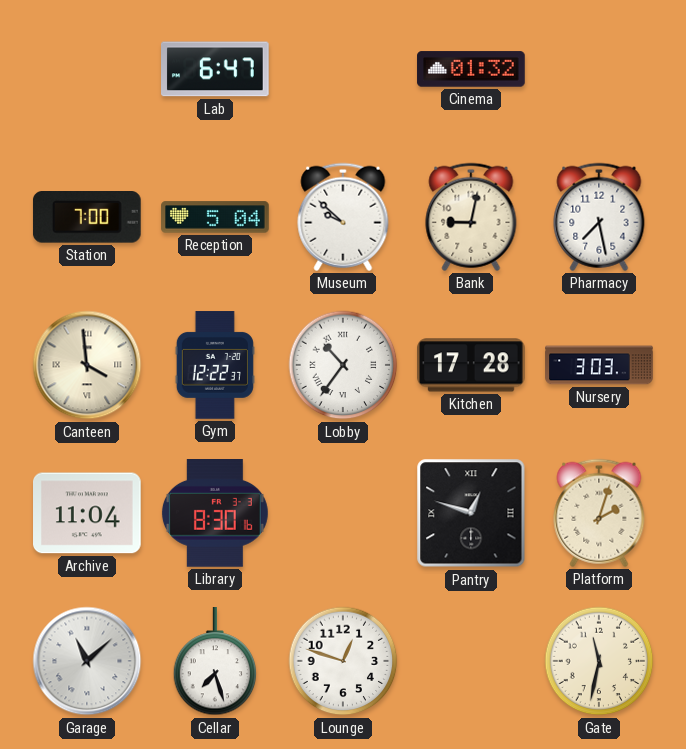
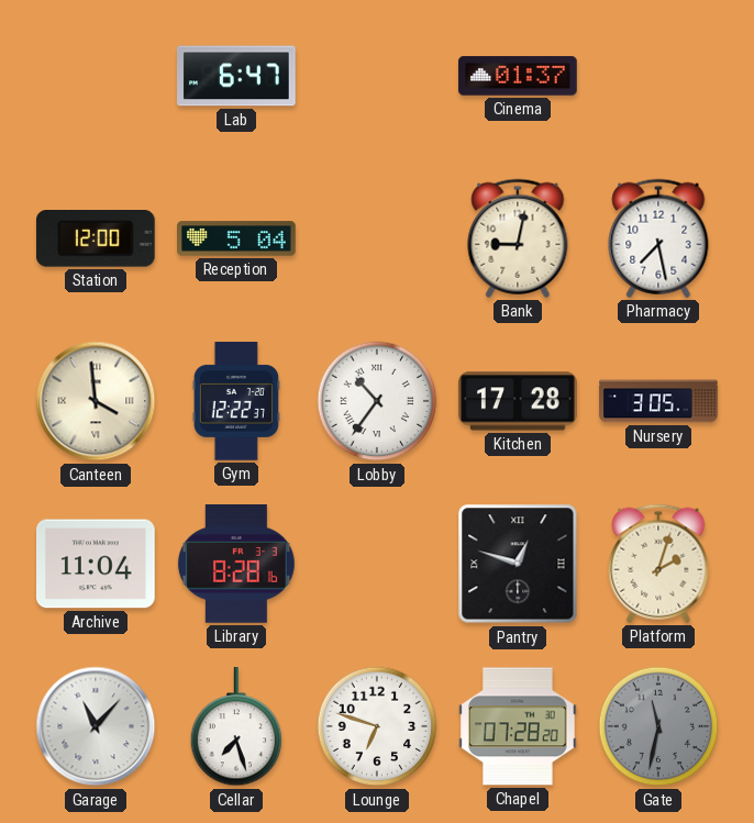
Cinema: 01:32 -> 01:37
Station: 7:00 -> 12:00
Museum: 9:52 -> none
Nursery: 3:03 -> 3:05
Library: 8:30 -> 8:28
Garage: 11:08 -> 11:07
Lounge: 12:48 -> 6:48
Chapel: none -> 07:28
Gate dial: cream -> grey
